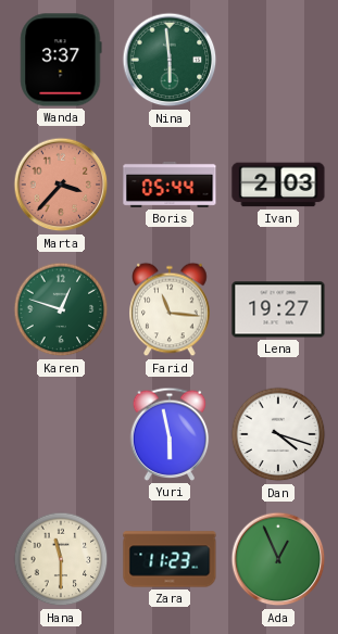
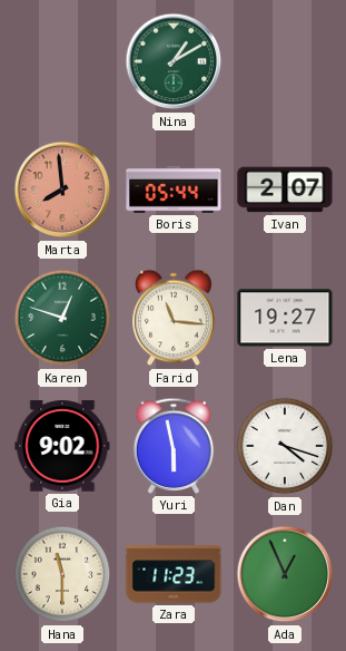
Wanda: 3:37 -> none
Nina: 5:59 -> 1:10
Marta: 3:37 -> 7:59
Ivan: 2:03 -> 2:07
Gia: none -> 9:02
